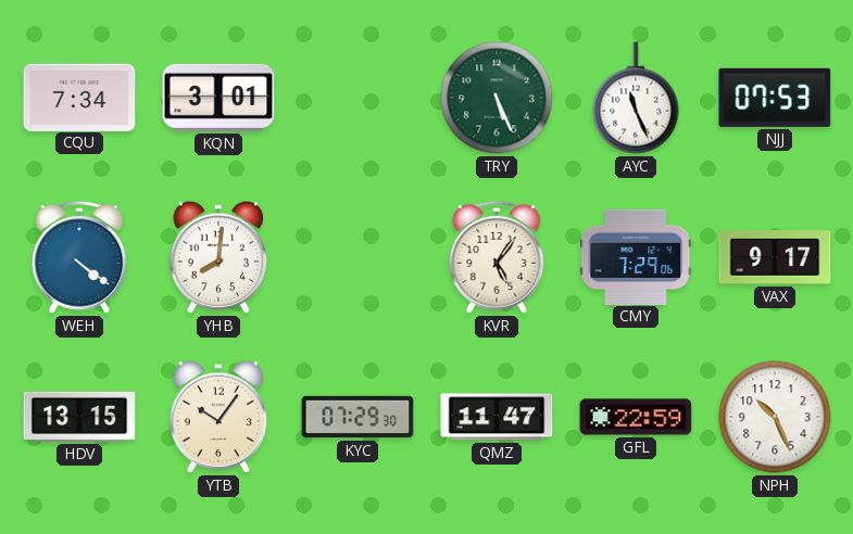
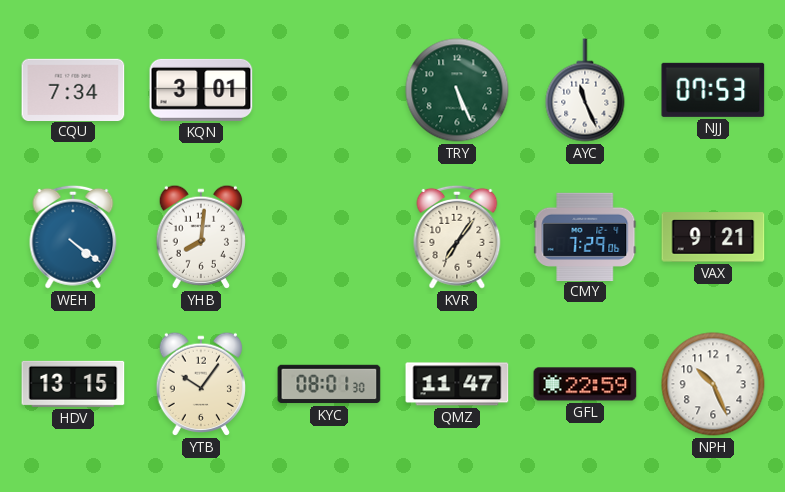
KVR: 5:06 -> 7:06
VAX: 9:17 -> 9:21
KYC: 07:29 -> 08:01
